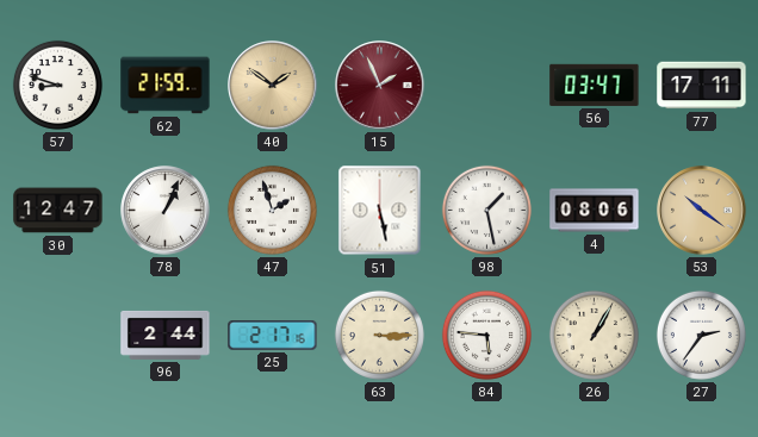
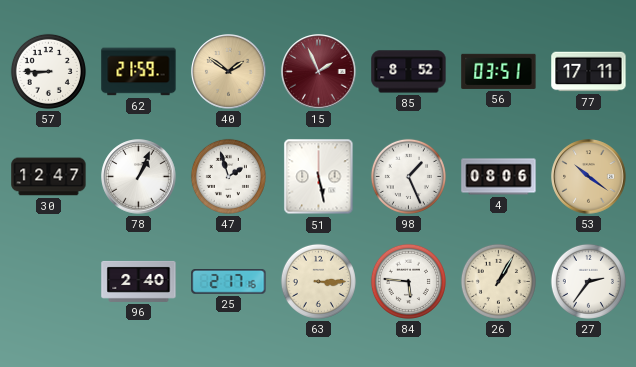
57: 8:48 -> 8:45
85: none -> 8:52
56: 03:47 -> 03:51
98: 1:28 -> 1:26
96: 2:44 -> 2:40
